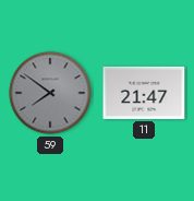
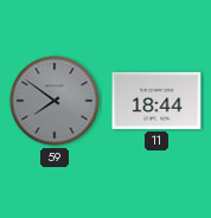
11: 21:47 -> 18:44
